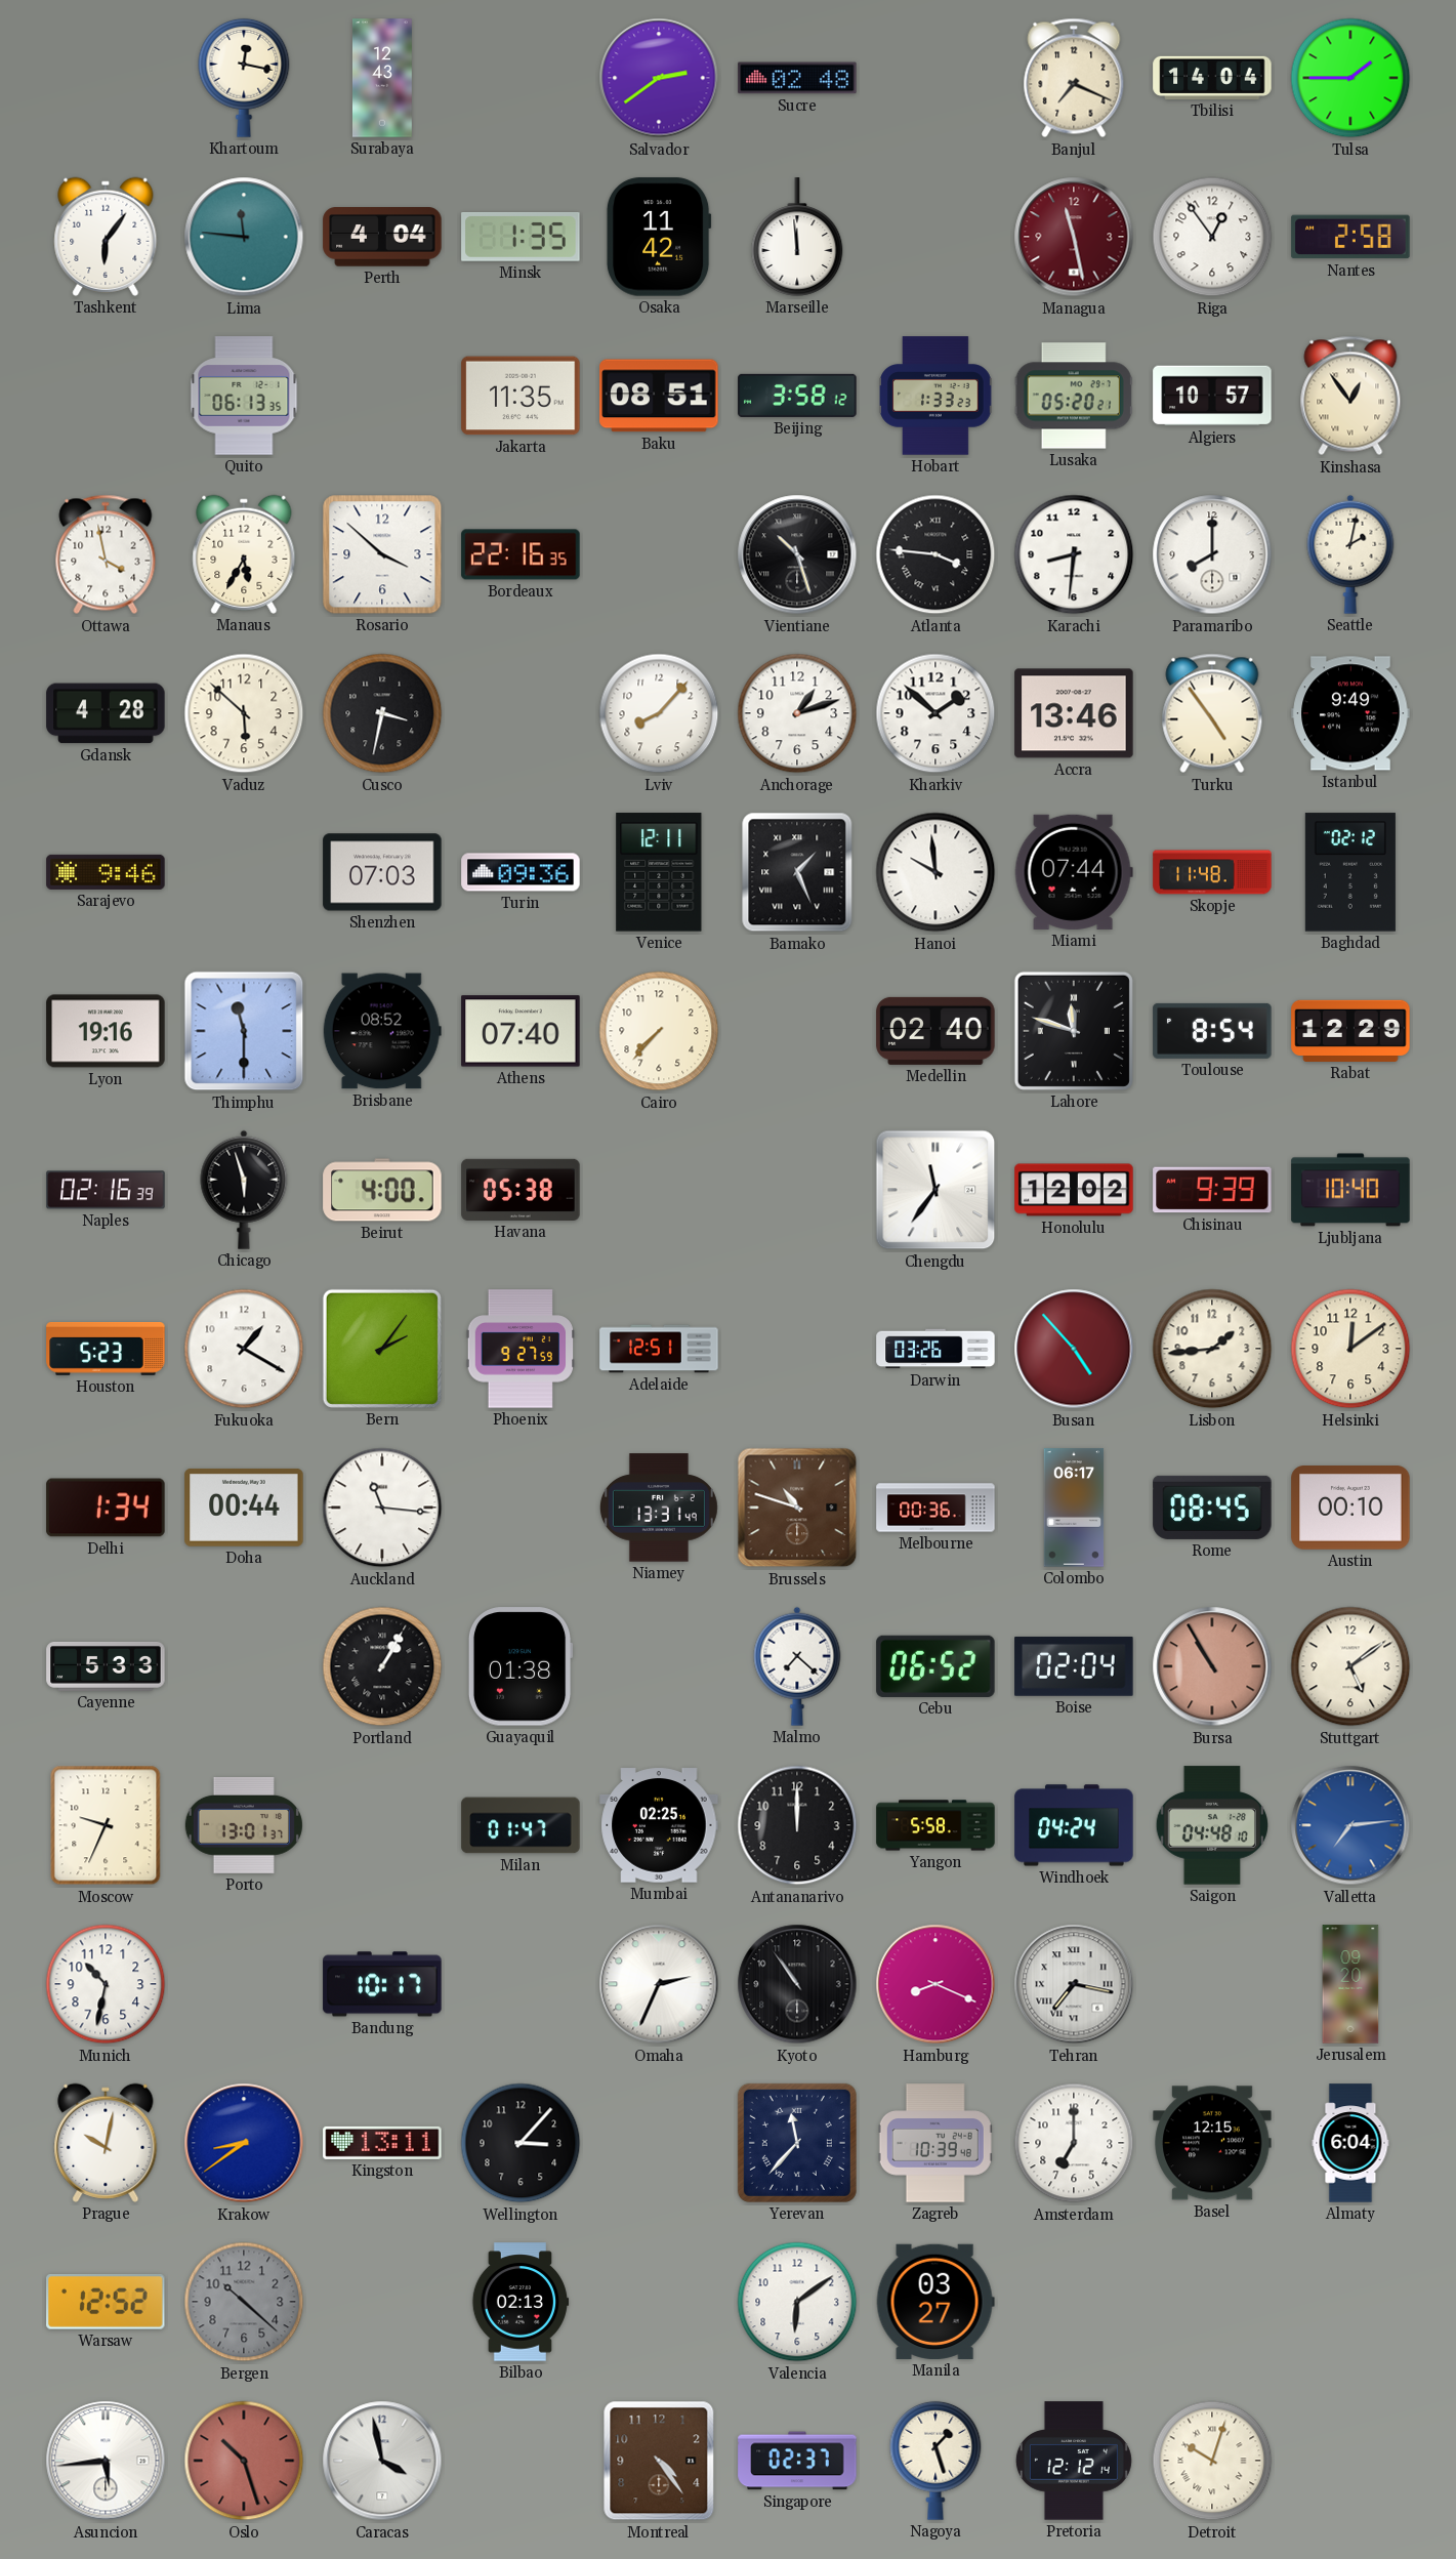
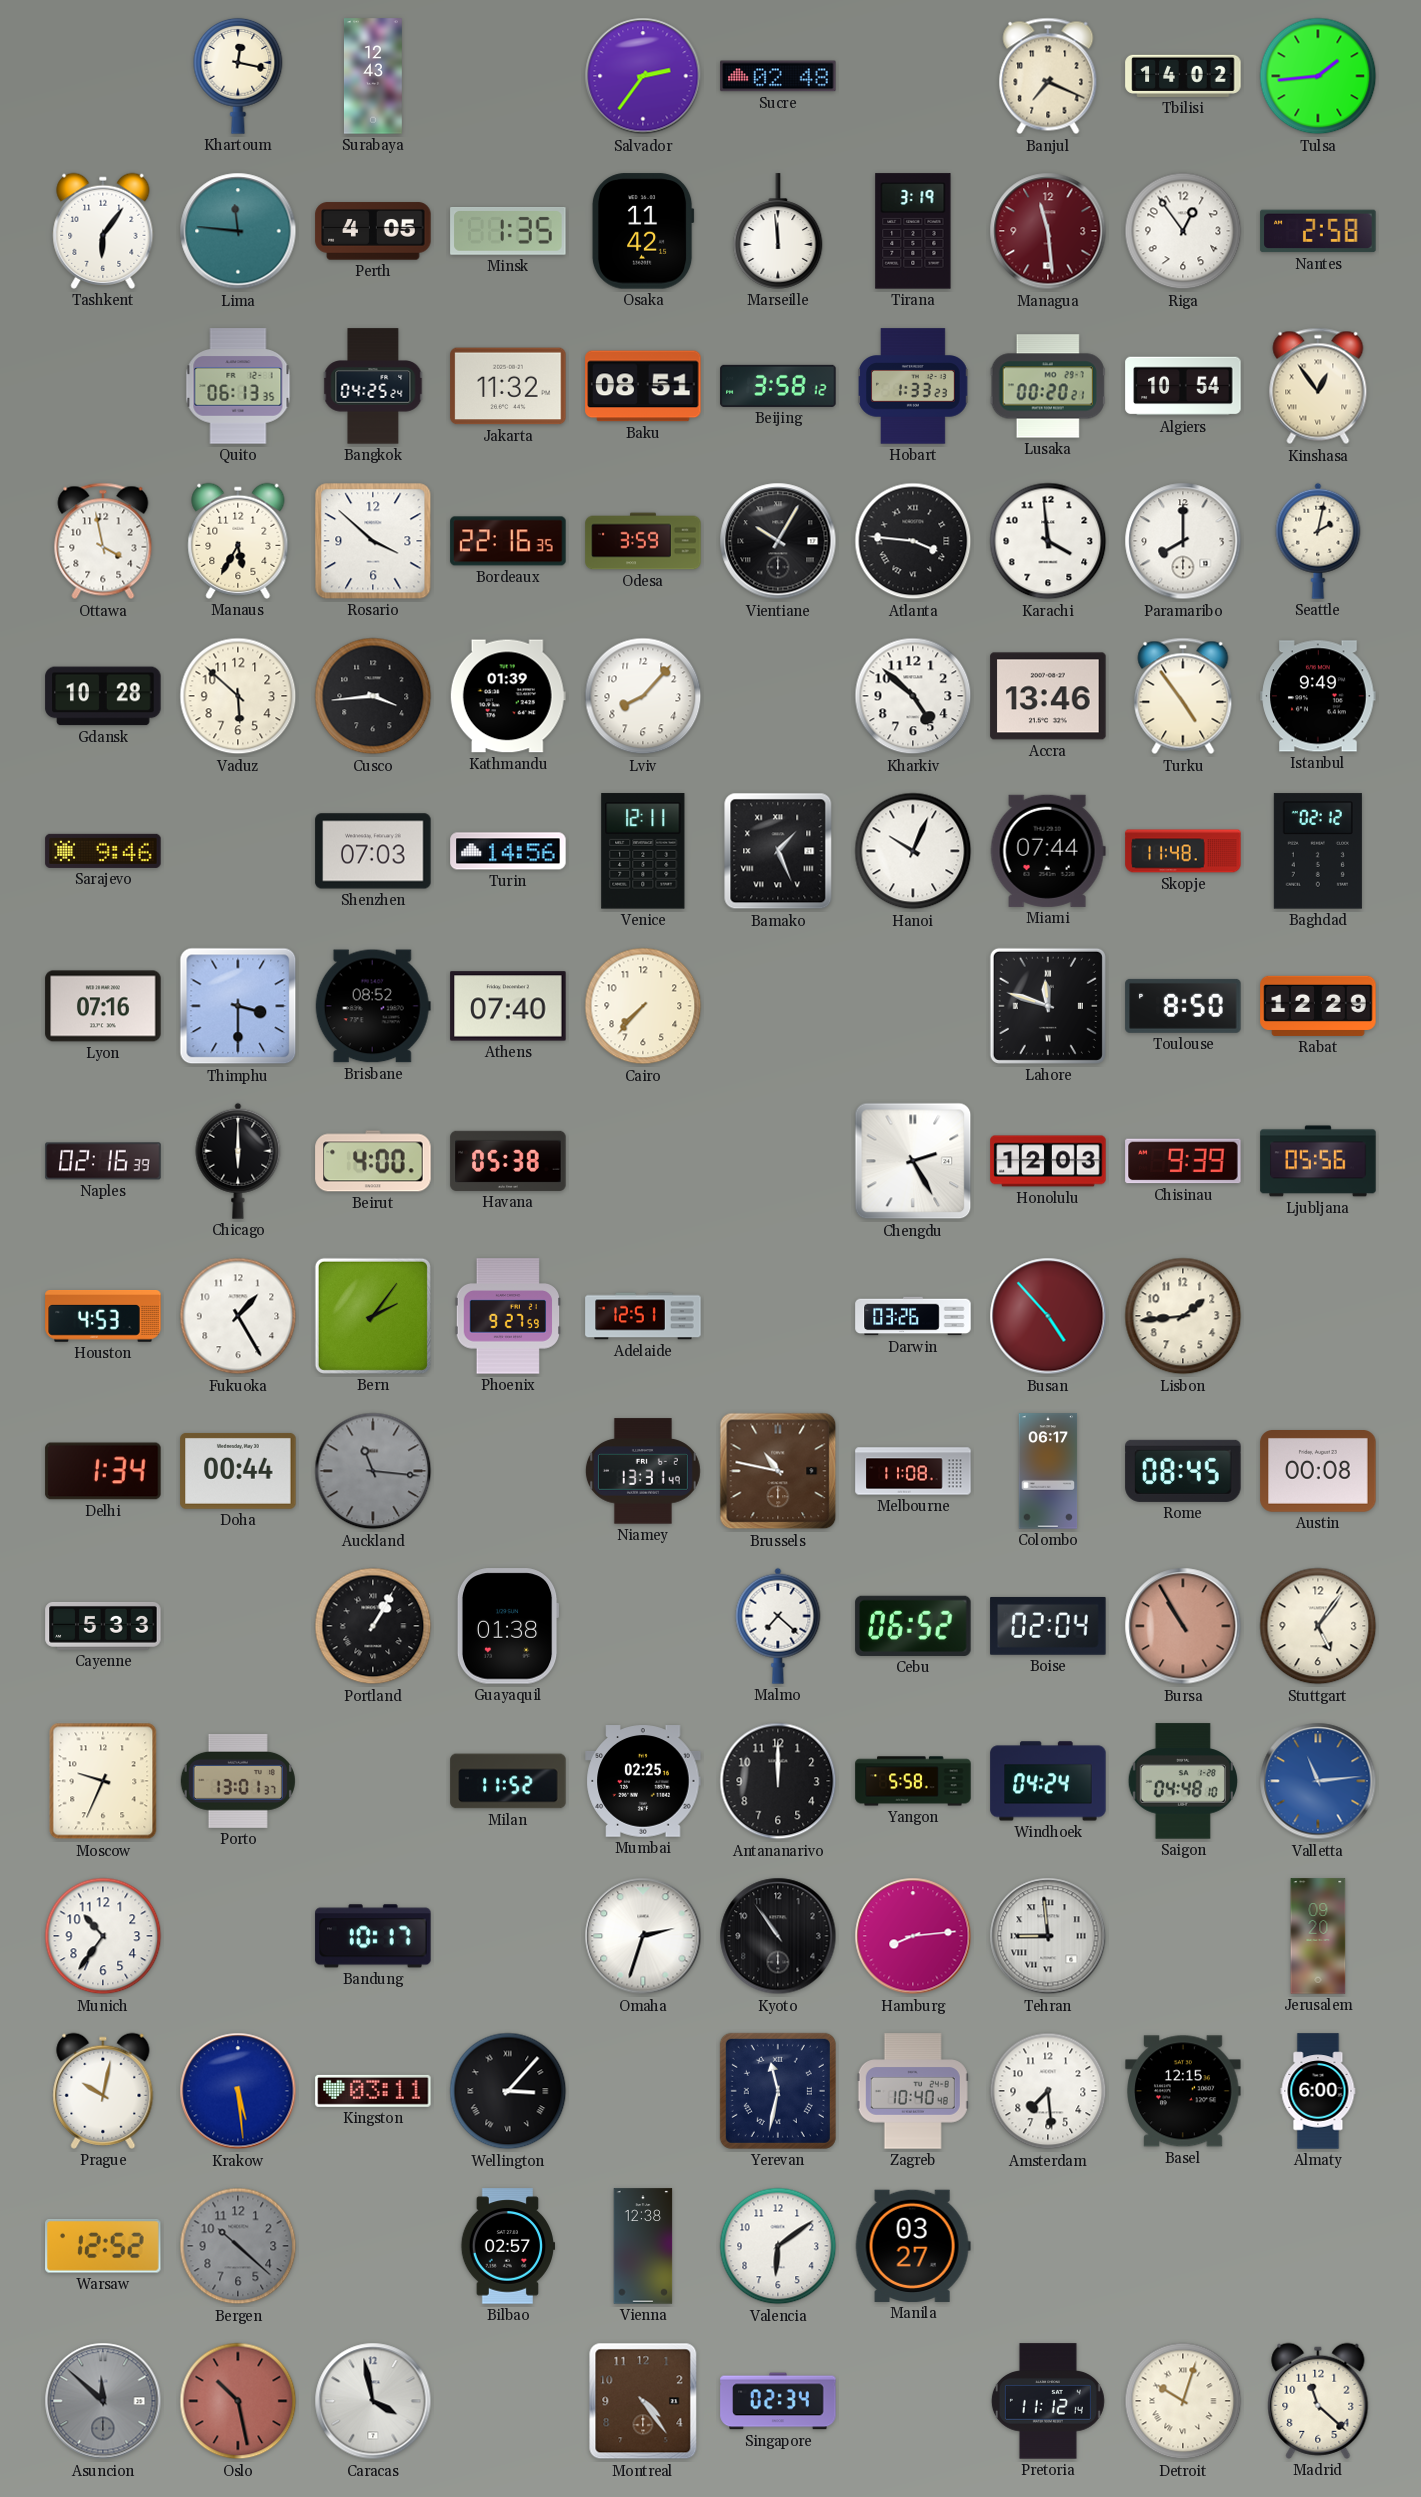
Salvador: 2:39 -> 2:36
Tbilisi: 14:04 -> 14:02
Tulsa: 1:45 -> 1:44
Perth: 4:04 -> 4:05
Tirana: none -> 3:19
Managua: 11:28 -> 11:29
Bangkok: none -> 04:25
Jakarta: 11:35 -> 11:32
Lusaka: 05:20 -> 00:20
Algiers: 10:57 -> 10:54
Odesa: none -> 3:59
Vientiane: 10:27 -> 10:05
Karachi: 8:31 -> 3:59
Gdansk: 4:28 -> 10:28
Cusco: 3:32 -> 3:44
Kathmandu: none -> 01:39
Anchorage: 1:12 -> none
Kharkiv: 1:52 -> 4:52
Turin: 09:36 -> 14:56
Hanoi: 9:59 -> 10:04
Lyon: 19:16 -> 07:16
Thimphu: 11:30 -> 3:30
Medellin: 02:40 -> none
Toulouse: 8:54 -> 8:50
Chicago: 5:57 -> 6:00
Chengdu: 11:36 -> 2:25
Honolulu: 12:02 -> 12:03
Ljubljana: 10:40 -> 05:56
Houston: 5:23 -> 4:53
Fukuoka: 1:20 -> 1:25
Helsinki: 12:09 -> none
Auckland dial: white -> grey
Brussels: 10:48 -> 10:47
Melbourne: 00:36 -> 11:08
Austin: 00:10 -> 00:08
Stuttgart: 5:09 -> 5:06
Milan: 01:47 -> 11:52
Valletta: 7:14 -> 11:14
Munich: 10:32 -> 10:36
Omaha: 2:34 -> 2:33
Hamburg: 8:19 -> 8:14
Tehran: 7:17 -> 8:59
Krakow: 8:39 -> 5:29
Kingston: 13:11 -> 03:11
Wellington numerals: Arabic -> Roman
Yerevan: 11:37 -> 11:32
Zagreb: 10:39 -> 10:40
Amsterdam: 7:00 -> 7:29
Almaty: 6:04 -> 6:00
Bilbao: 02:13 -> 02:57
Vienna: none -> 12:38
Asuncion: 5:44 -> 11:52
Asuncion dial: white -> grey
Oslo: 10:27 -> 10:28
Singapore: 02:37 -> 02:34
Nagoya: 1:27 -> none
Pretoria: 12:12 -> 11:12
Madrid: none -> 11:22
